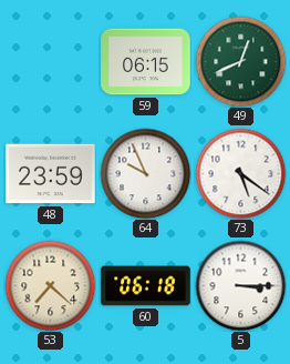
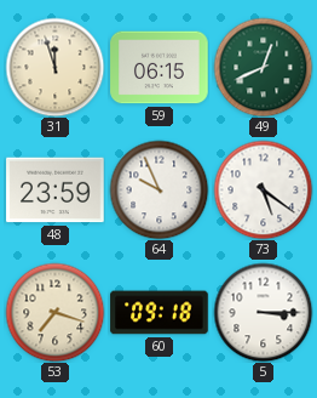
31: none -> 11:57
53: 7:22 -> 7:18
60: 06:18 -> 09:18
